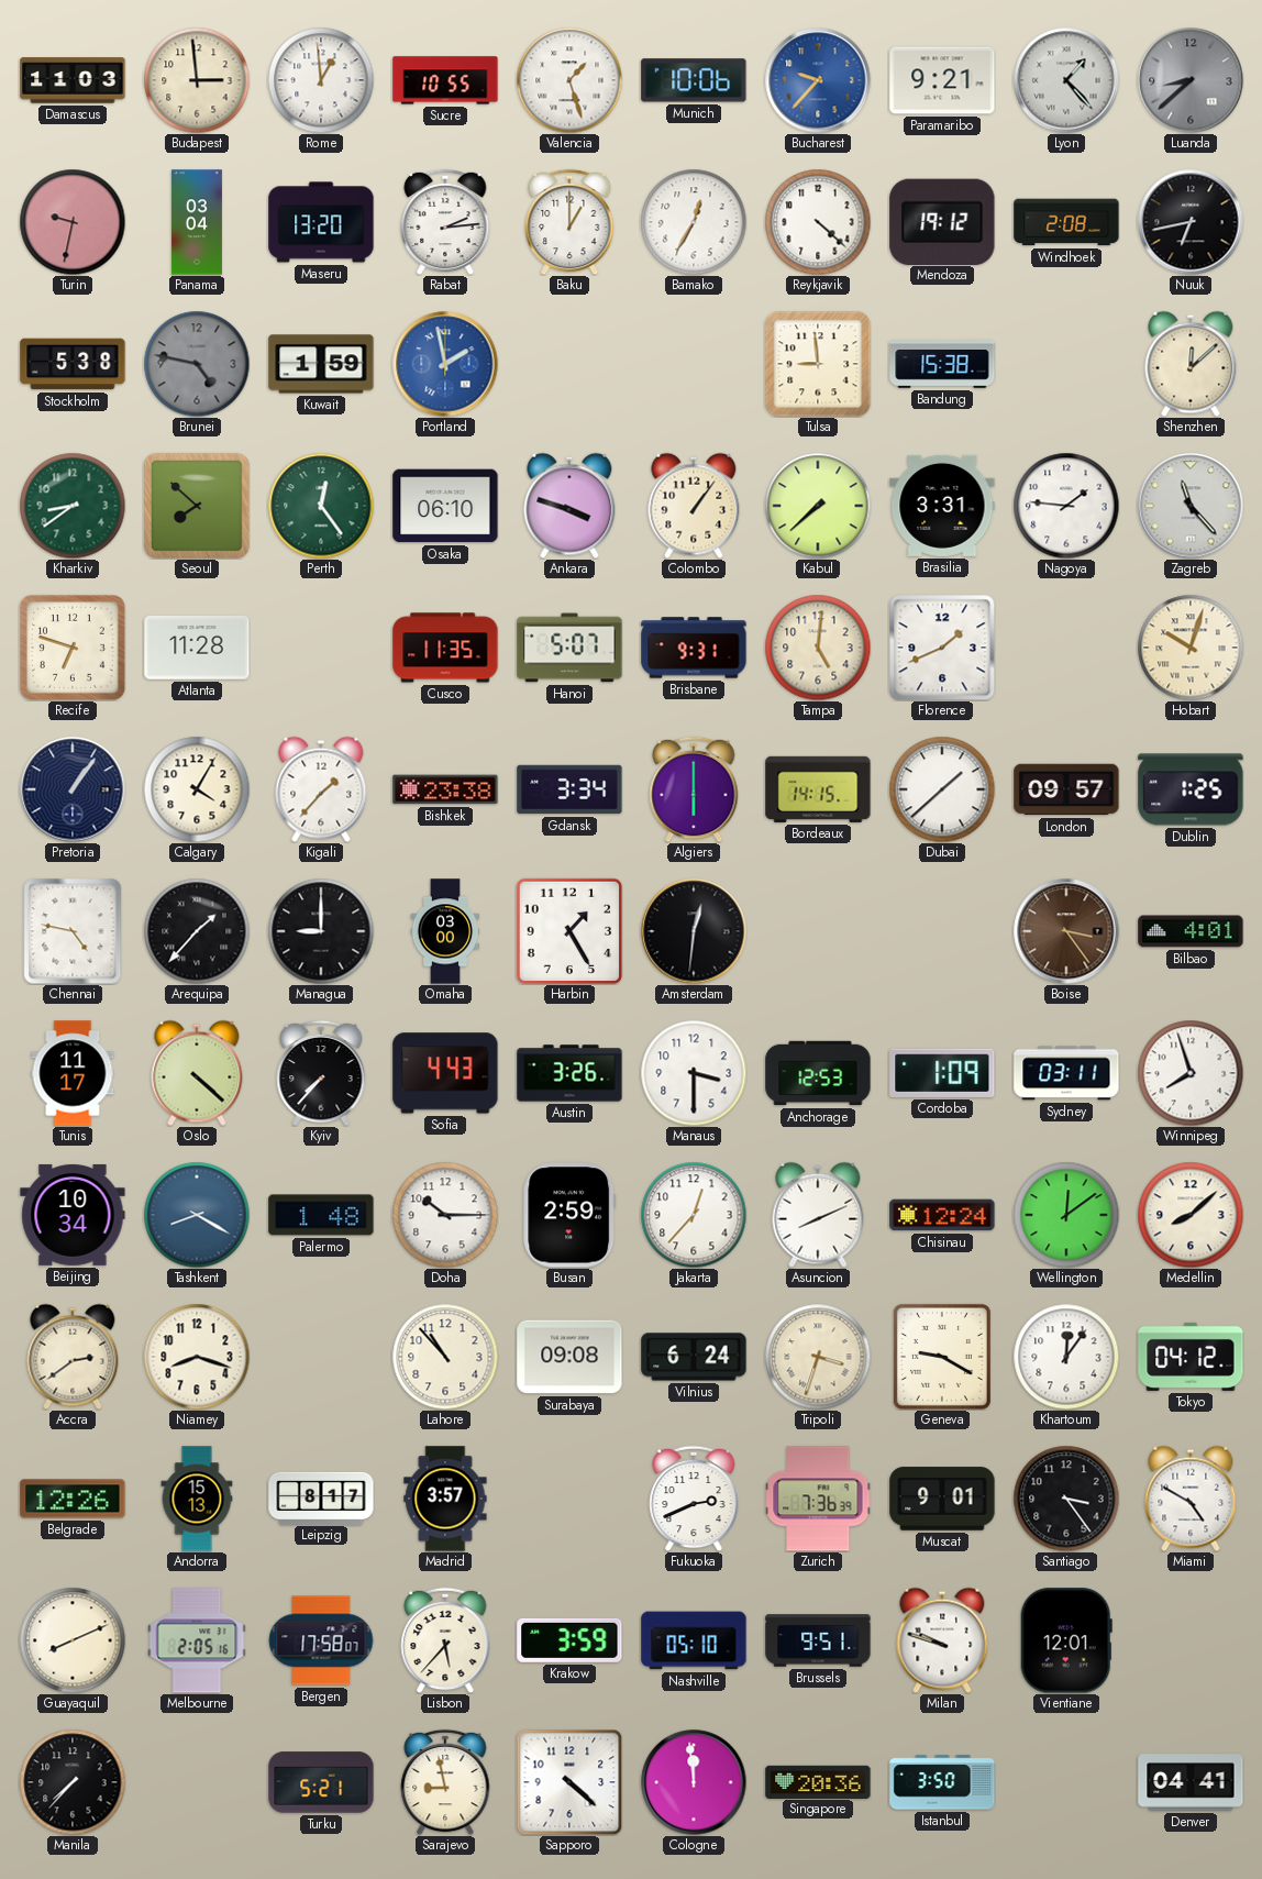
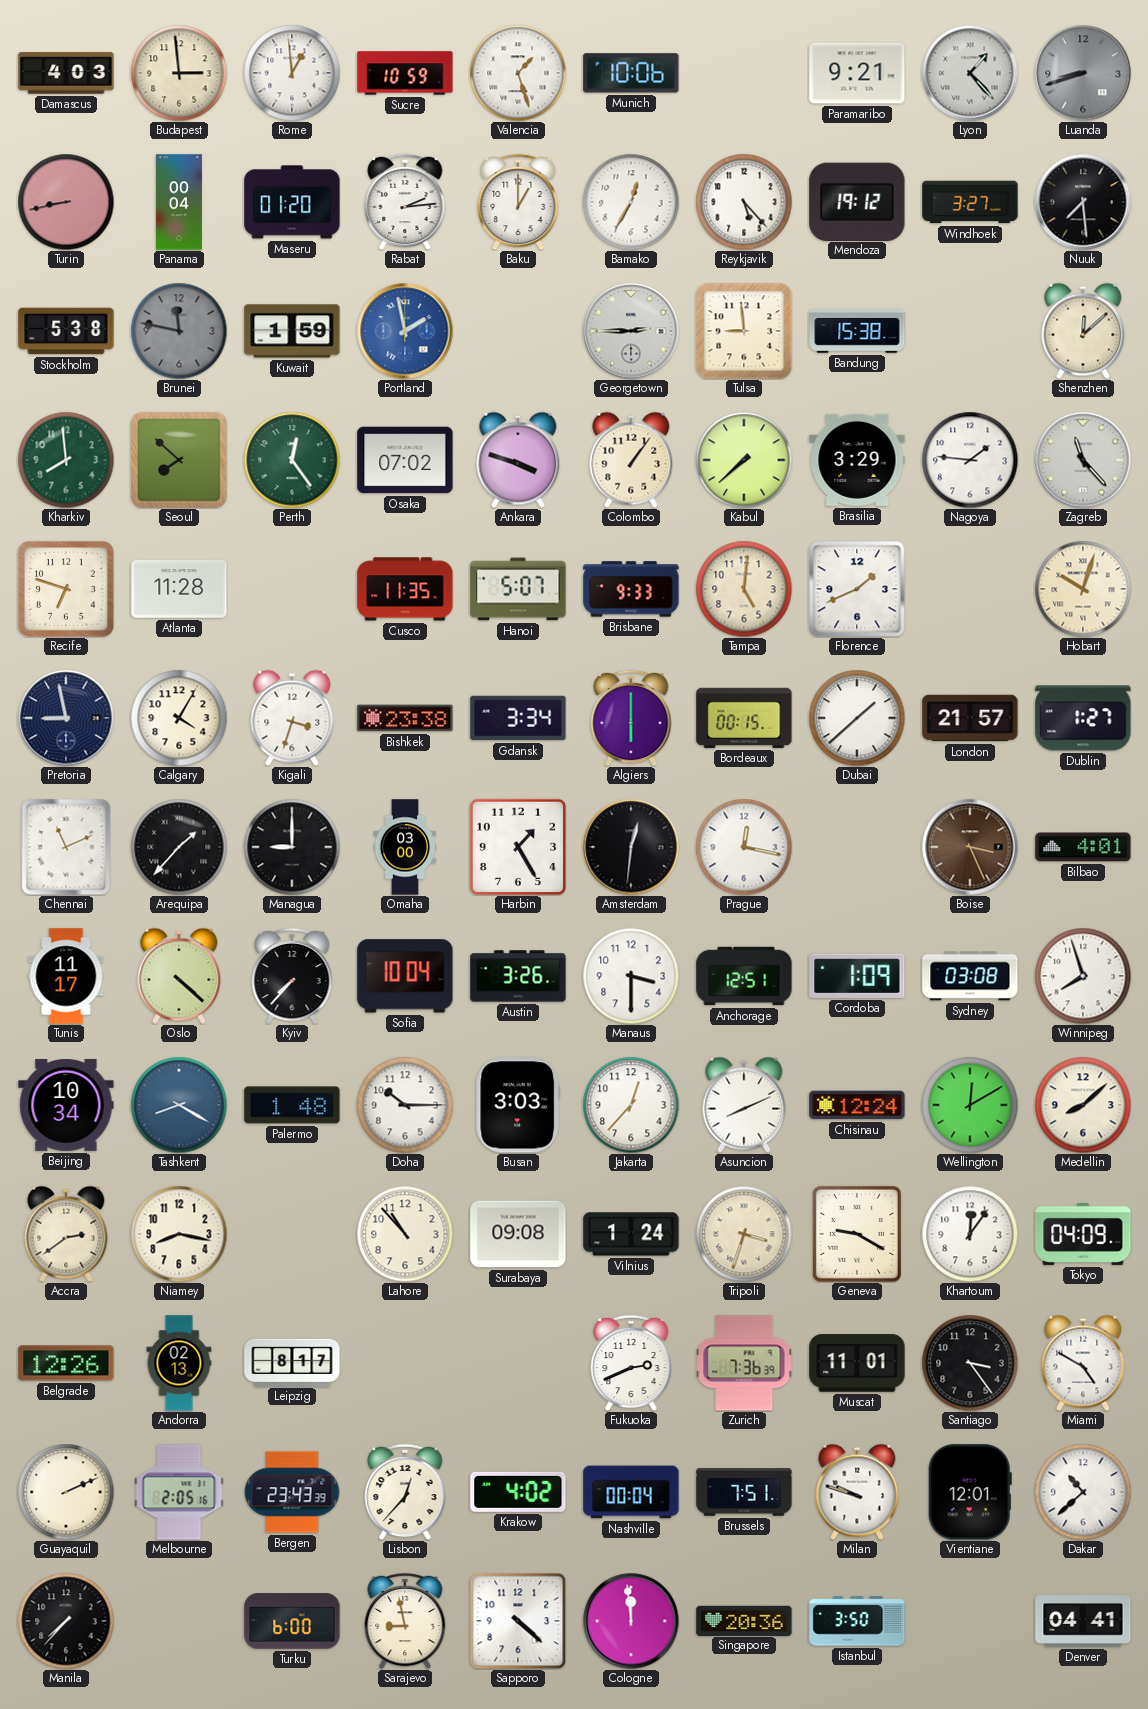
Damascus: 11:03 -> 4:03
Sucre: 10:55 -> 10:59
Bucharest: 9:37 -> none
Luanda: 8:38 -> 8:42
Turin: 9:32 -> 8:43
Panama: 03:04 -> 00:04
Maseru: 13:20 -> 01:20
Reykjavik: 4:22 -> 5:23
Windhoek: 2:08 -> 3:27
Nuuk: 6:43 -> 7:29
Brunei: 4:47 -> 11:47
Georgetown: none -> 2:45
Kharkiv: 8:39 -> 7:59
Osaka: 06:10 -> 07:02
Brasilia: 3:31 -> 3:29
Brisbane: 9:31 -> 9:33
Pretoria: 1:06 -> 8:58
Kigali: 1:37 -> 3:33
Bordeaux: 14:15 -> 00:15
London: 09:57 -> 21:57
Dublin: 1:25 -> 1:27
Chennai: 4:47 -> 11:11
Prague: none -> 12:17
Boise: 3:24 -> 3:26
Sofia: 4:43 -> 10:04
Anchorage: 12:53 -> 12:51
Sydney: 03:11 -> 03:08
Busan: 2:59 -> 3:03
Wellington: 12:09 -> 12:10
Niamey: 8:18 -> 8:17
Vilnius: 6:24 -> 1:24
Tokyo: 04:12 -> 04:09
Andorra: 15:13 -> 02:13
Madrid: 3:57 -> none
Muscat: 9:01 -> 11:01
Guayaquil: 8:11 -> 2:11
Bergen: 17:58 -> 23:43
Lisbon: 5:37 -> 12:37
Krakow: 3:59 -> 4:02
Nashville: 05:10 -> 00:04
Brussels: 9:51 -> 7:51
Dakar: none -> 10:38
Turku: 5:21 -> 6:00
